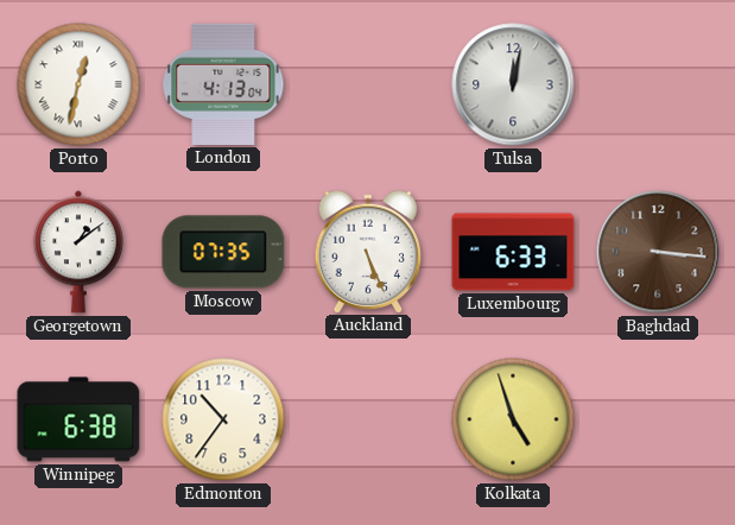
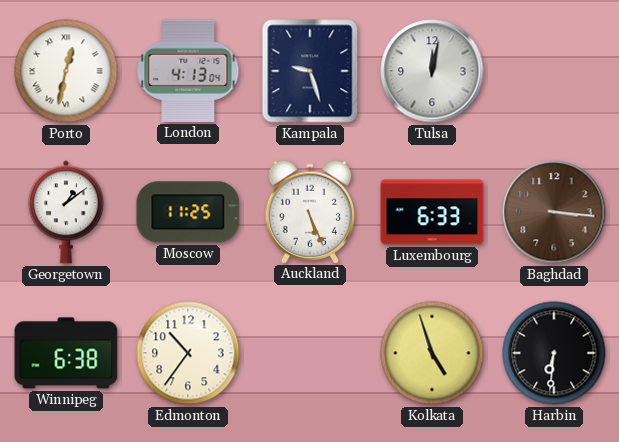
Kampala: none -> 9:27
Moscow: 07:35 -> 11:25
Harbin: none -> 6:31
